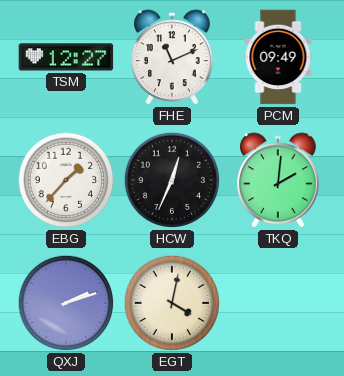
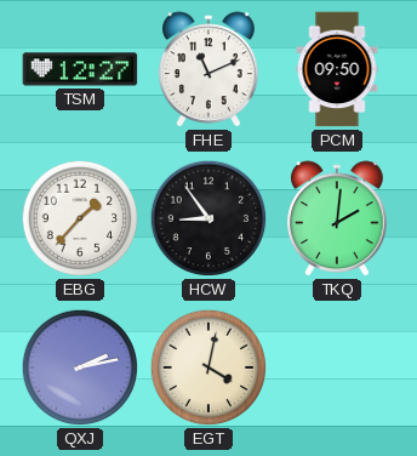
PCM: 09:49 -> 09:50
HCW: 12:34 -> 8:54
QXJ: 2:12 -> 2:13
